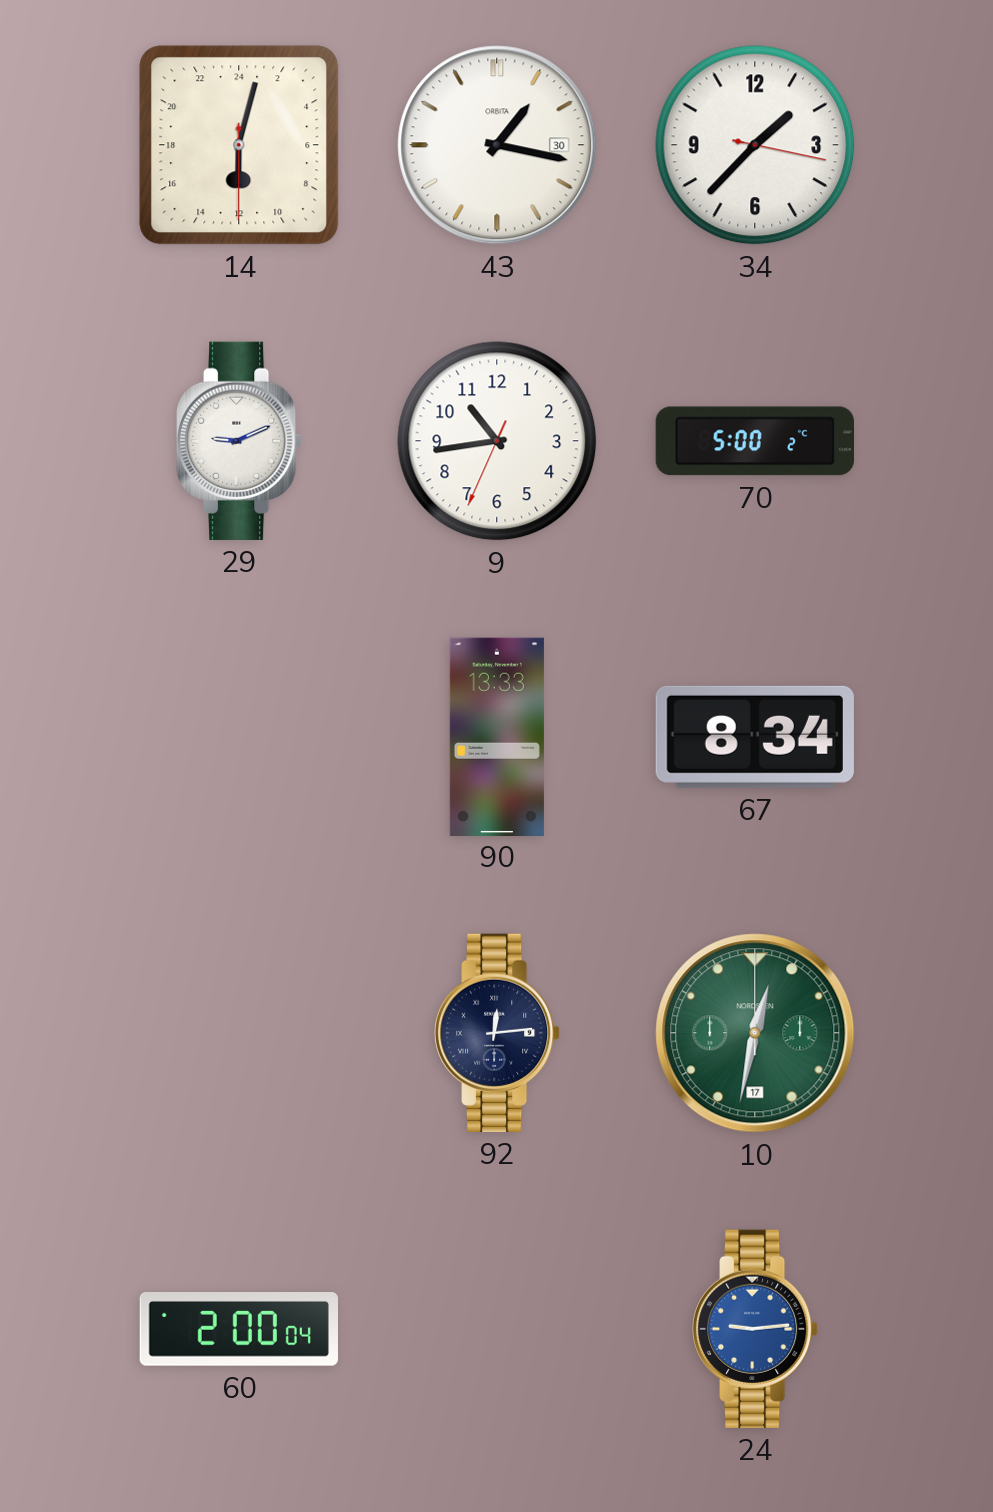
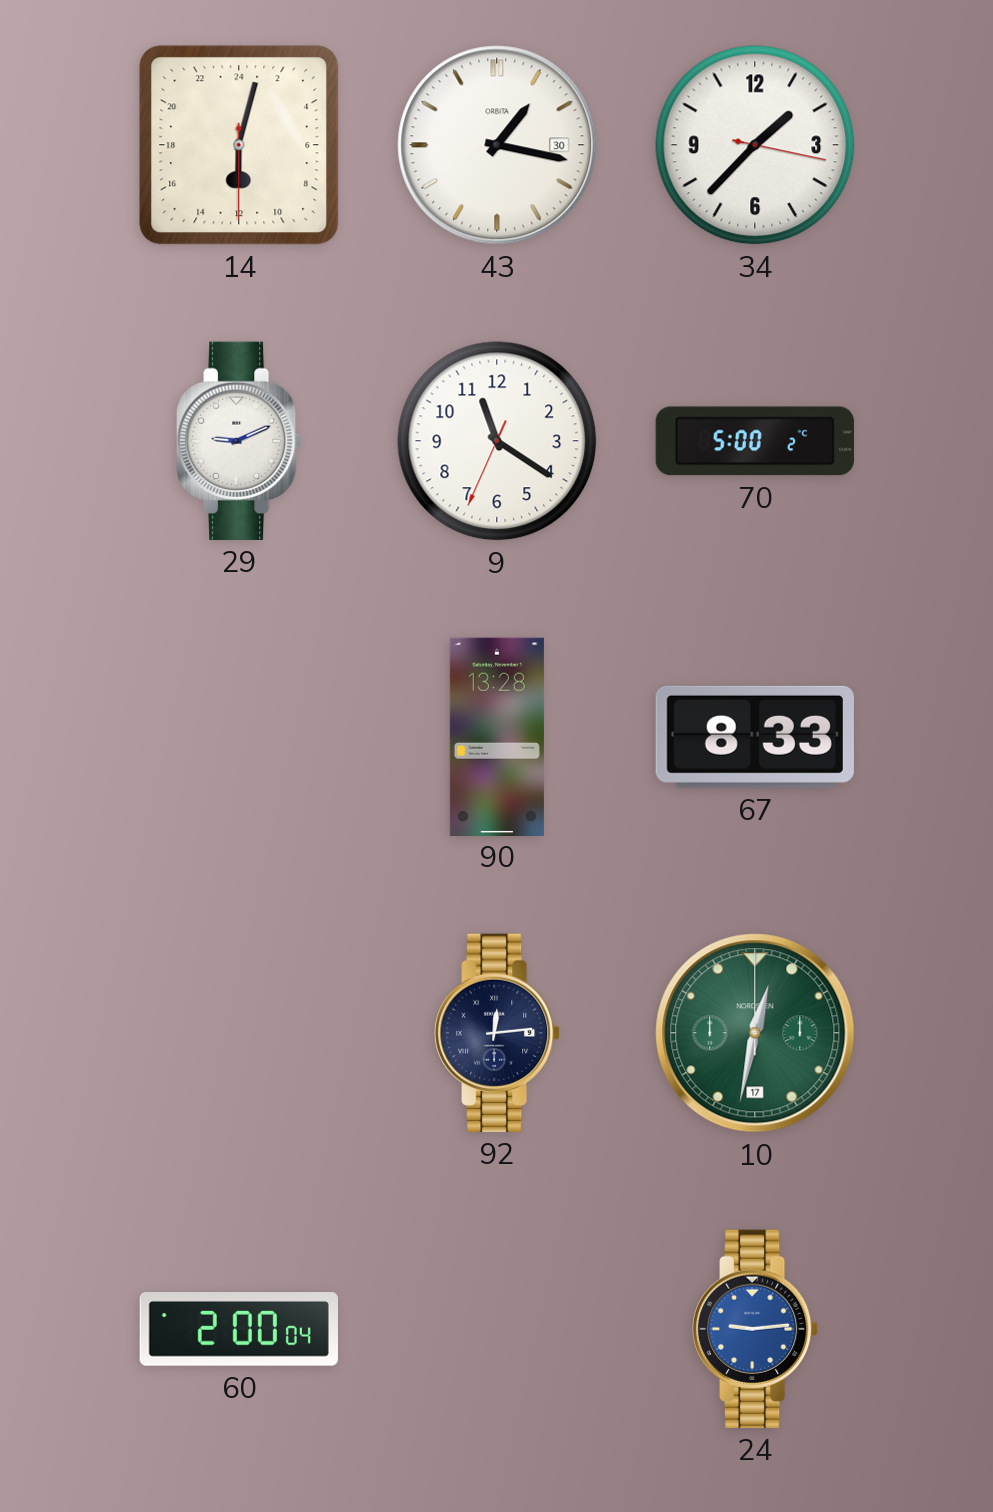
9: 10:43 -> 11:20
90: 13:33 -> 13:28
67: 8:34 -> 8:33
